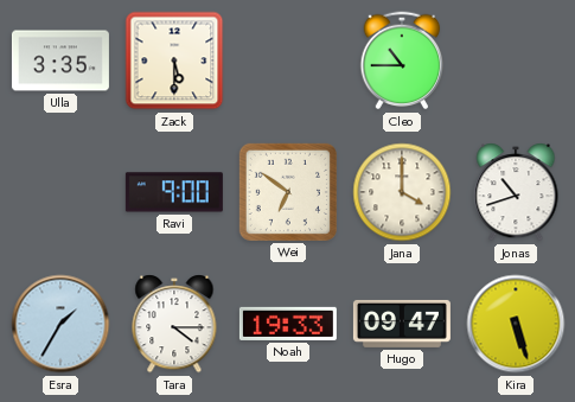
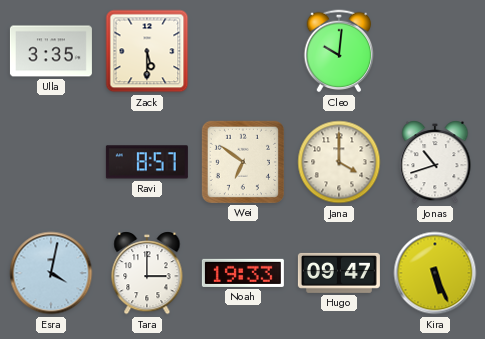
Cleo: 10:45 -> 10:01
Ravi: 9:00 -> 8:57
Esra: 1:35 -> 4:02
Tara: 4:15 -> 3:00
Kira: 5:27 -> 5:26
